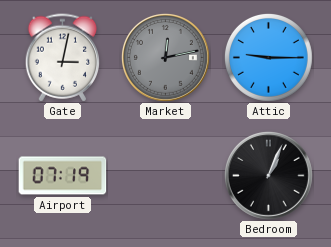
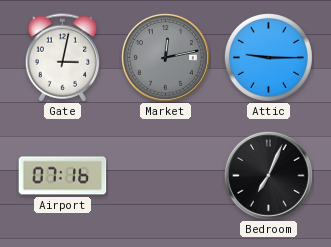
Airport: 07:19 -> 07:16
Bedroom: 1:04 -> 7:04
